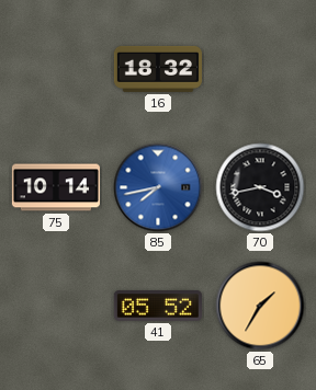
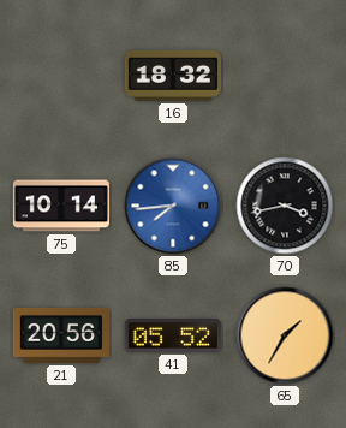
85: 7:43 -> 7:44
21: none -> 20:56
